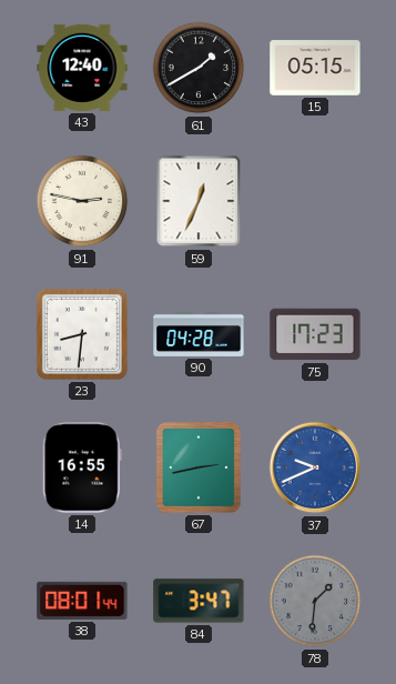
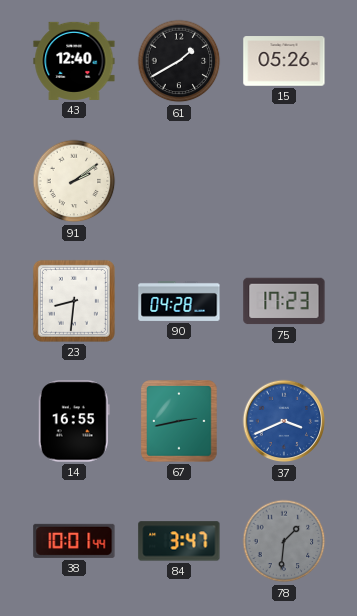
15: 05:15 -> 05:26
91: 2:47 -> 2:09
59: 12:34 -> none
37: 9:41 -> 3:41
38: 08:01 -> 10:01
